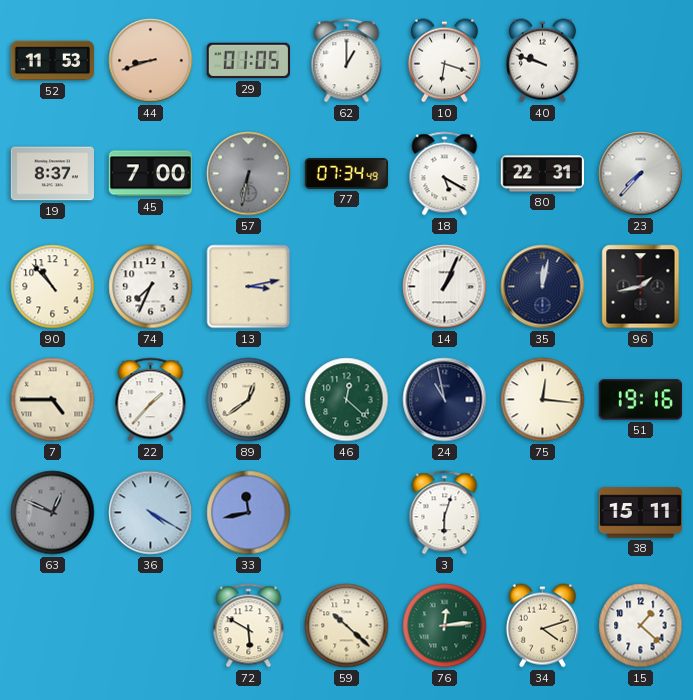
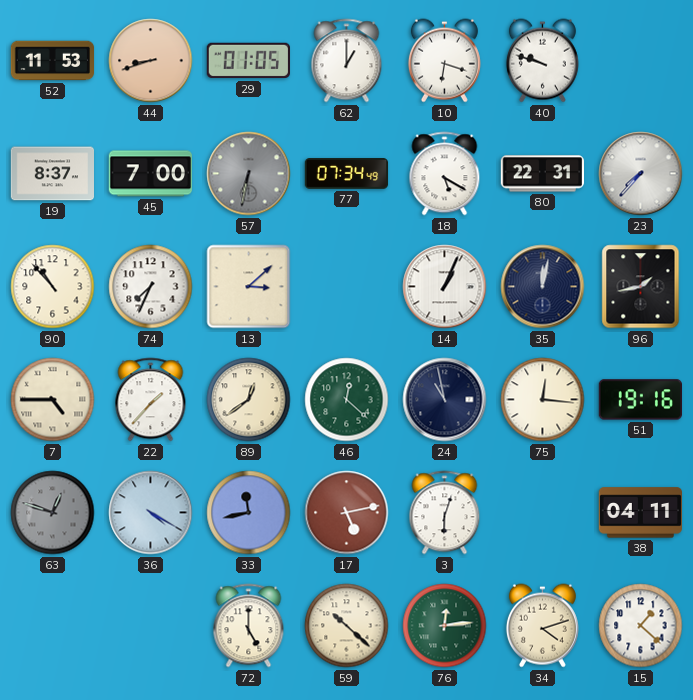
13: 3:13 -> 3:08
63: 12:49 -> 12:48
17: none -> 5:13
38: 15:11 -> 04:11
72: 5:50 -> 5:00
